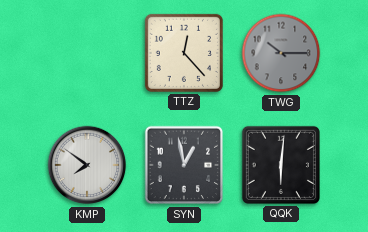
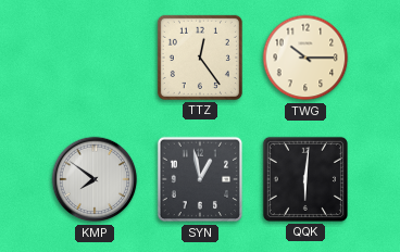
TTZ: 12:23 -> 12:24
TWG dial: grey -> cream
